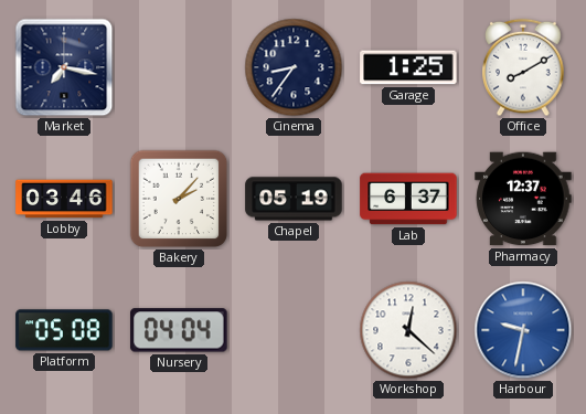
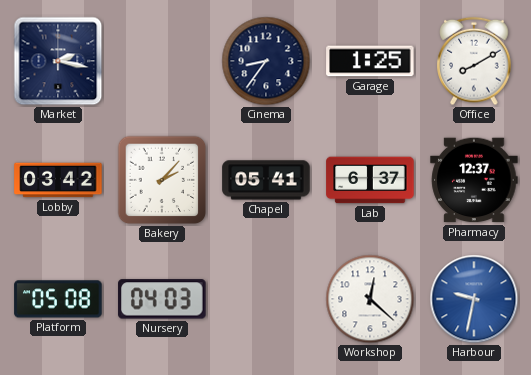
Market: 7:17 -> 2:17
Lobby: 03:46 -> 03:42
Chapel: 05:19 -> 05:41
Nursery: 04:04 -> 04:03
